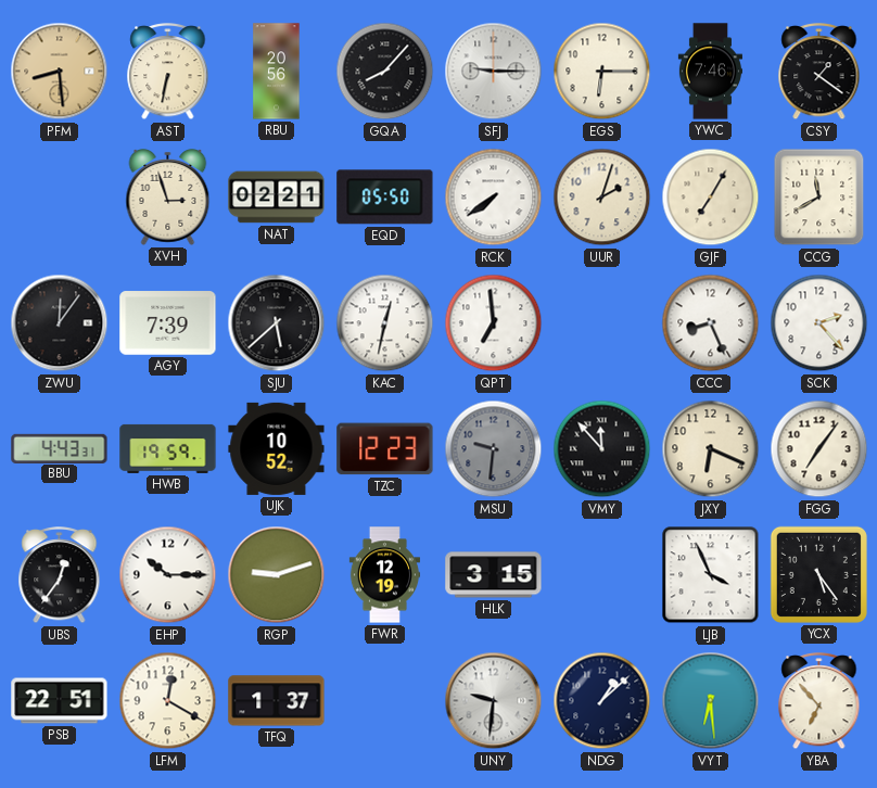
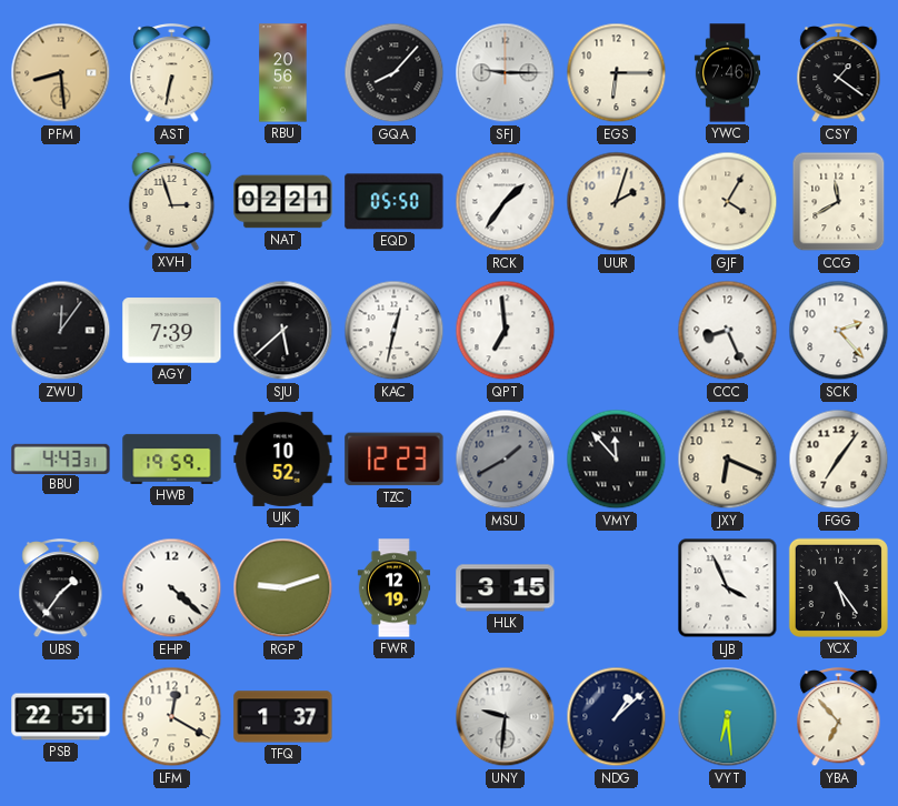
RCK: 7:39 -> 1:36
GJF: 7:05 -> 4:05
MSU: 9:31 -> 1:40
UBS: 12:36 -> 1:36
EHP: 10:15 -> 4:22
